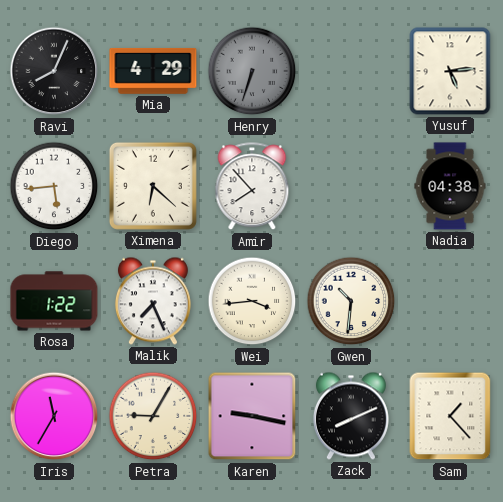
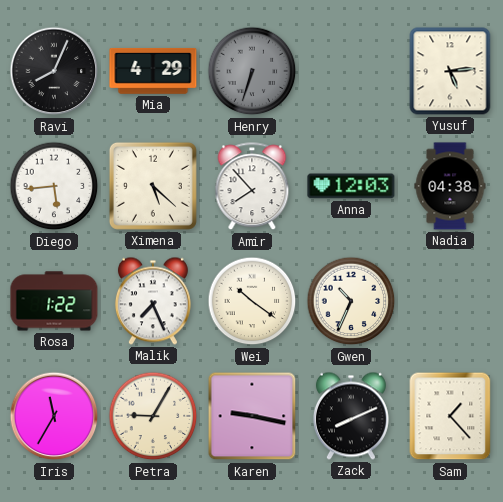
Ximena: 6:22 -> 5:22
Anna: none -> 12:03
Wei: 3:44 -> 10:21
Gwen: 10:31 -> 10:34
